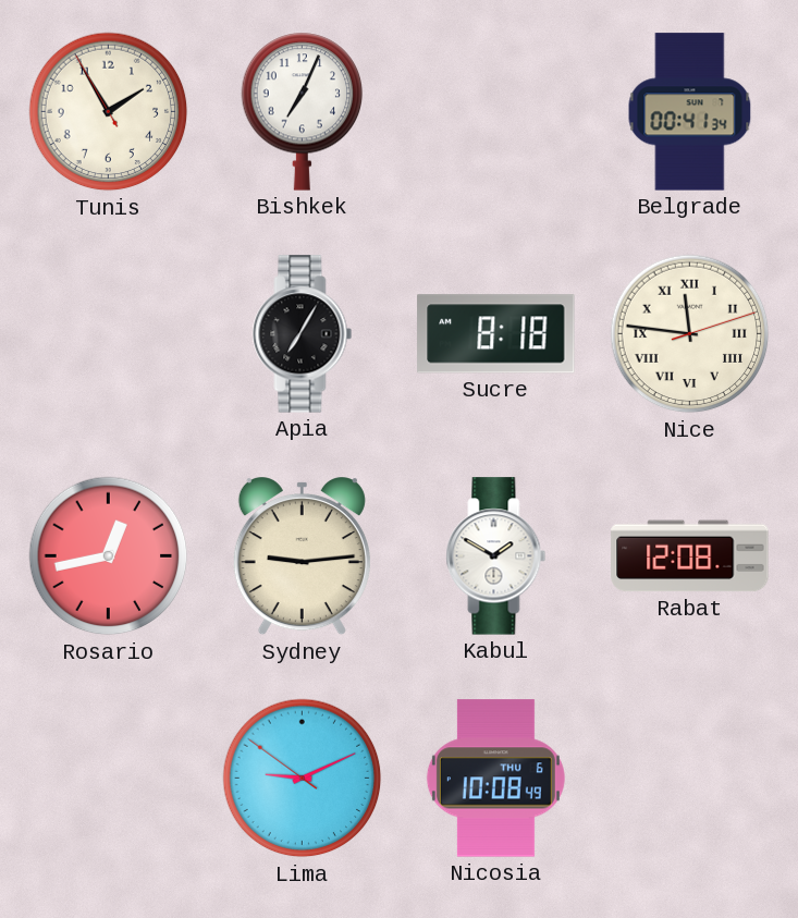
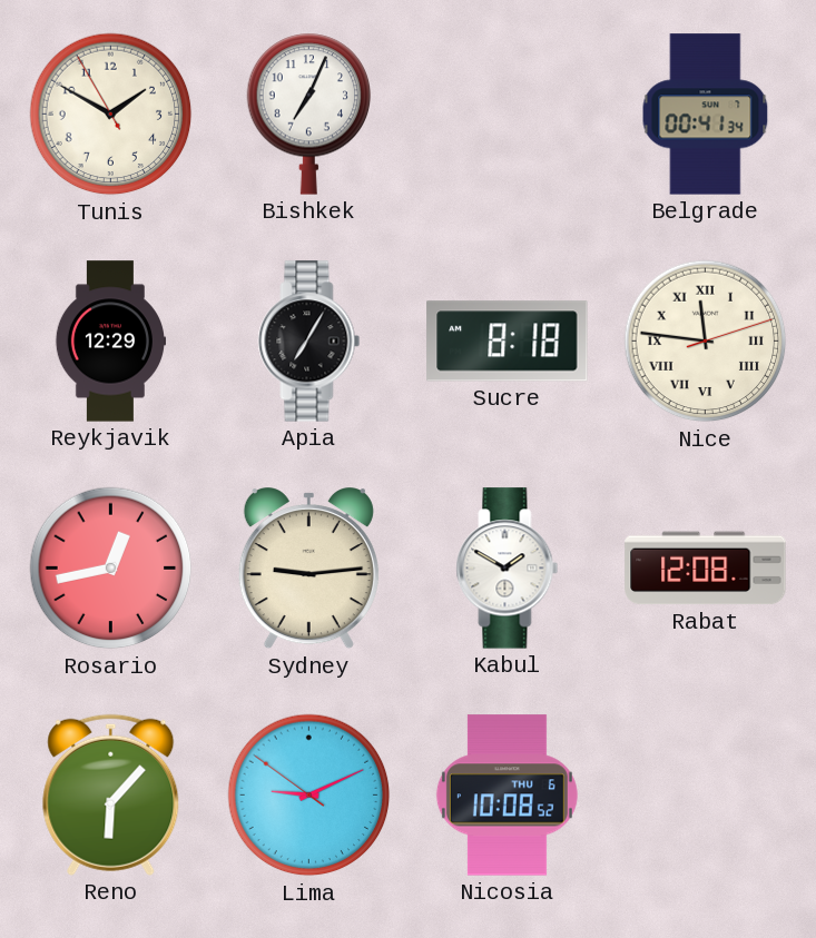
Tunis: 1:54 -> 1:49
Reykjavik: none -> 12:29
Reno: none -> 6:07
Nicosia: 10:08:49 -> 10:08:52
